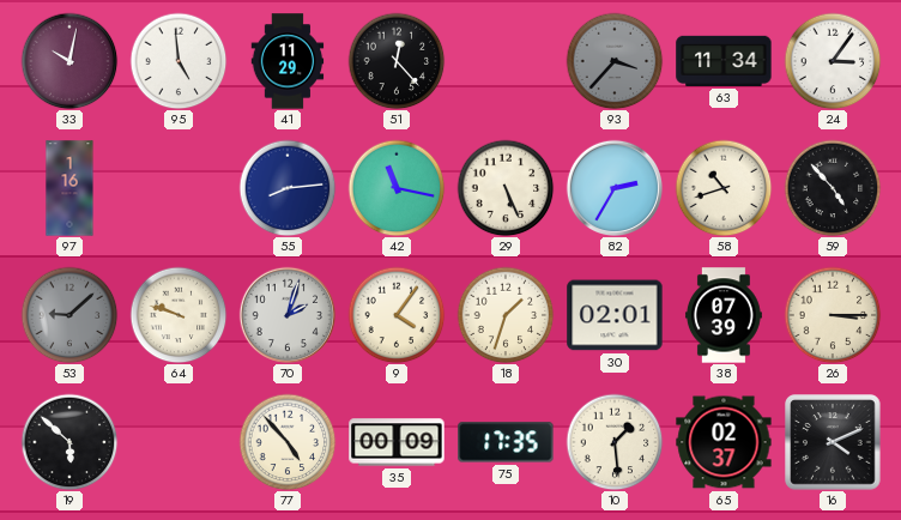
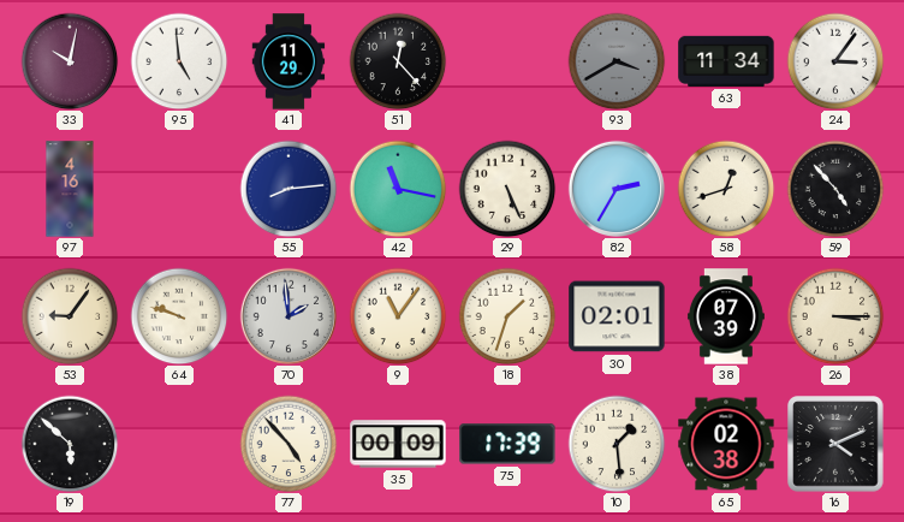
93: 3:37 -> 3:40
97: 1:16 -> 4:16
58: 10:42 -> 12:42
53: 9:08 -> 9:06
53 dial: grey -> cream
70: 2:03 -> 1:59
9: 4:06 -> 11:06
75: 17:35 -> 17:39
65: 02:37 -> 02:38
